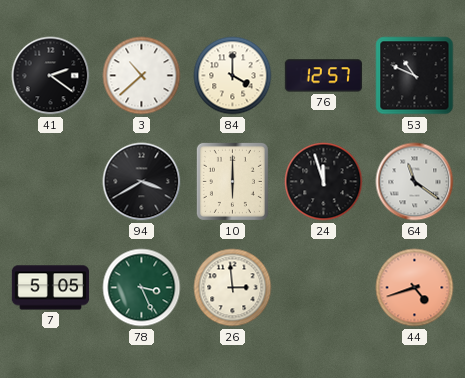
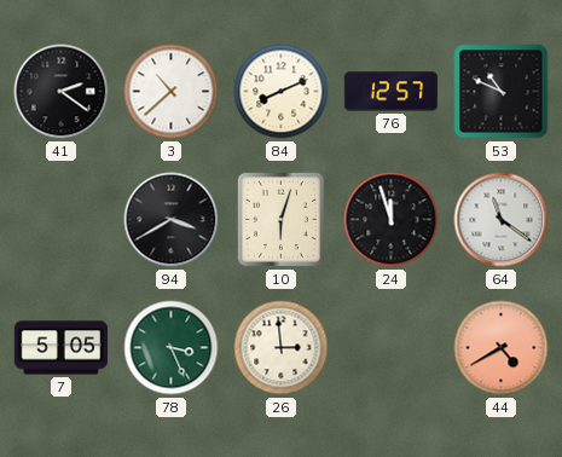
84: 4:00 -> 8:11
10: 6:00 -> 6:03
44: 4:42 -> 4:40
